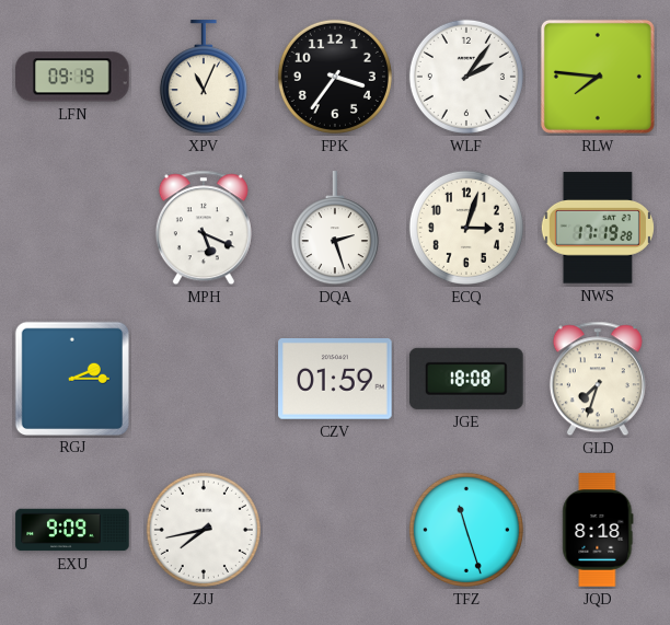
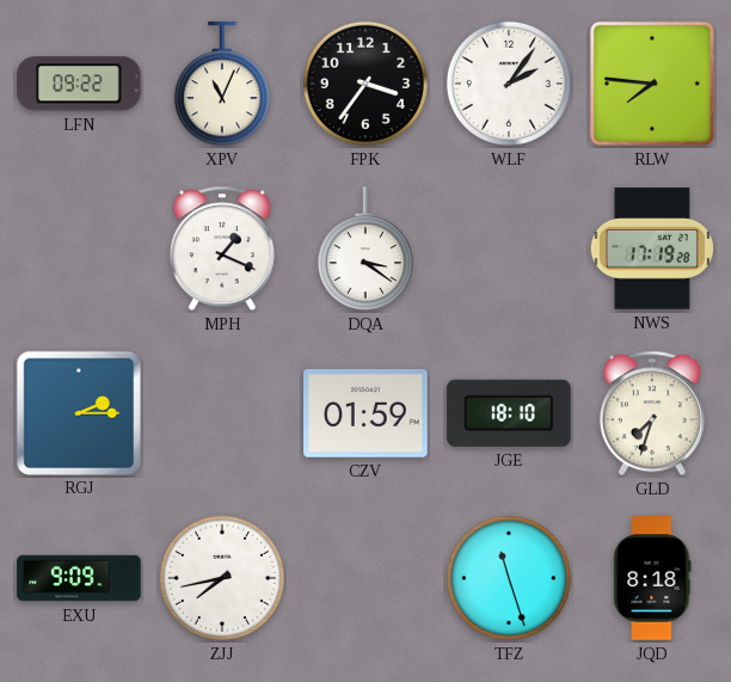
LFN: 09:19 -> 09:22
MPH: 5:19 -> 1:19
DQA: 2:27 -> 3:21
ECQ: 3:03 -> none
JGE: 18:08 -> 18:10
